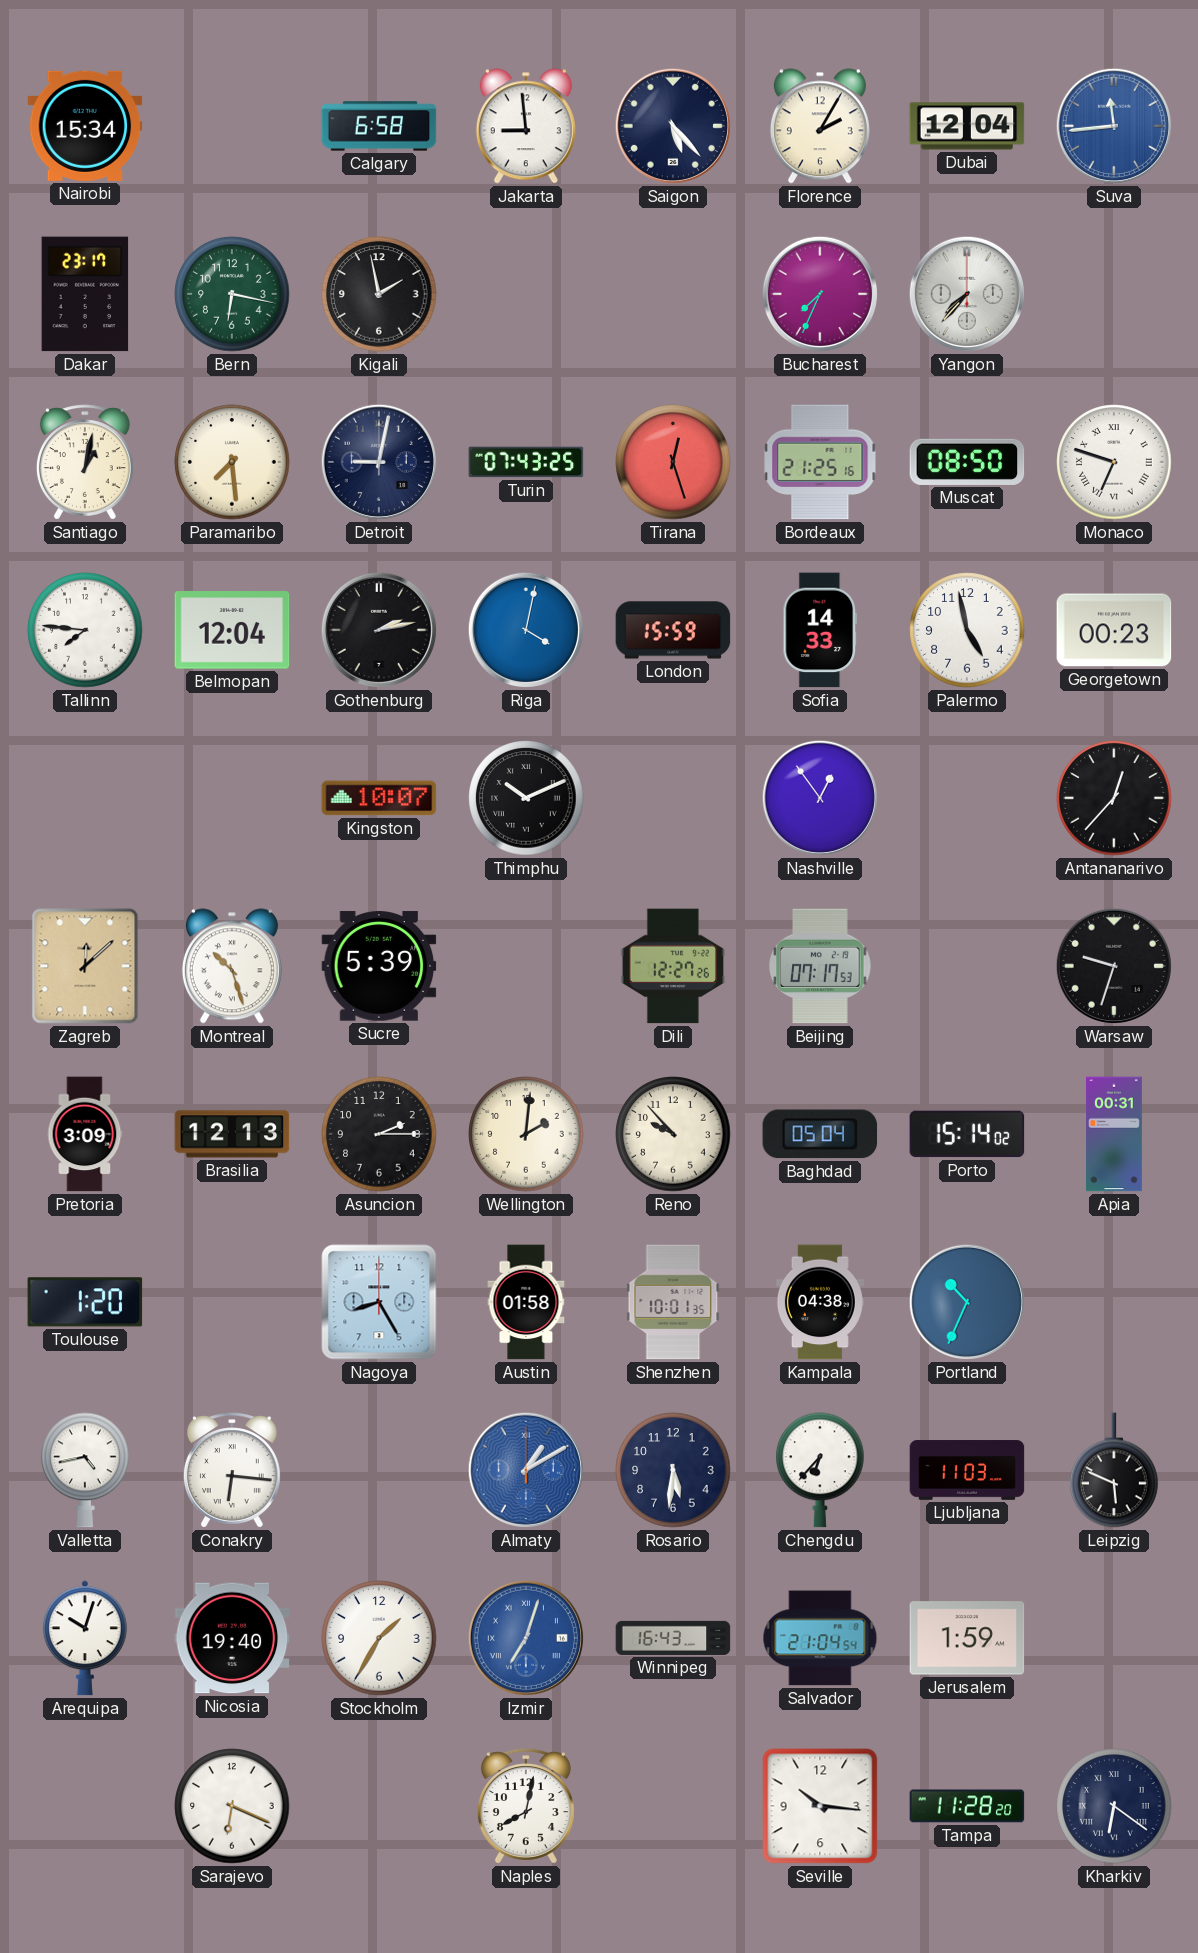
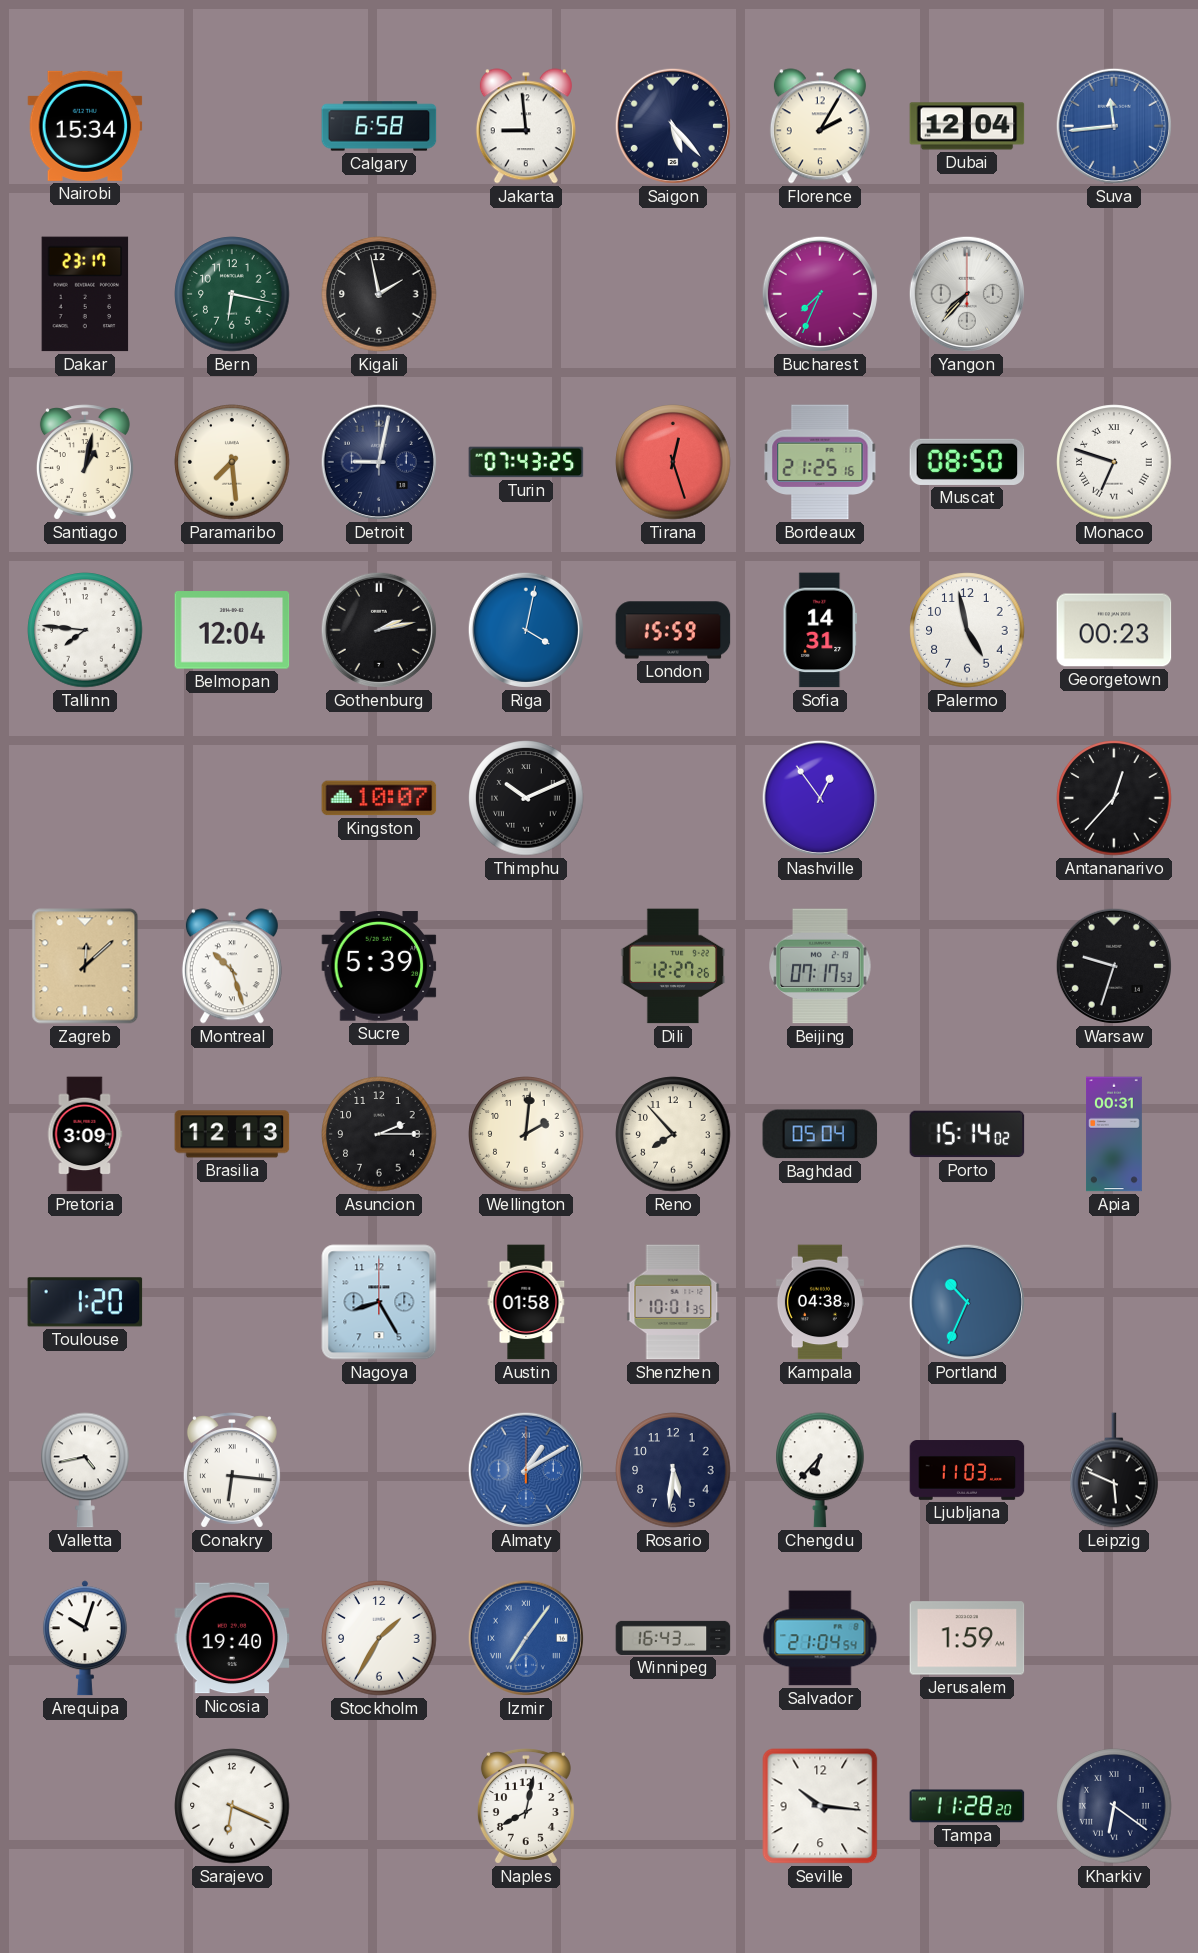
Sofia: 14:33 -> 14:31
Reno: 9:53 -> 7:53
Izmir: 7:03 -> 7:06
